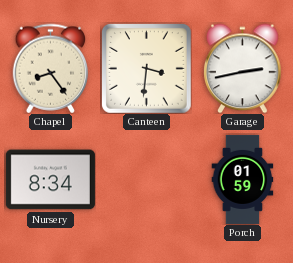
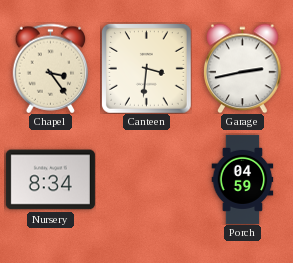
Chapel: 8:24 -> 3:24
Porch: 01:59 -> 04:59
